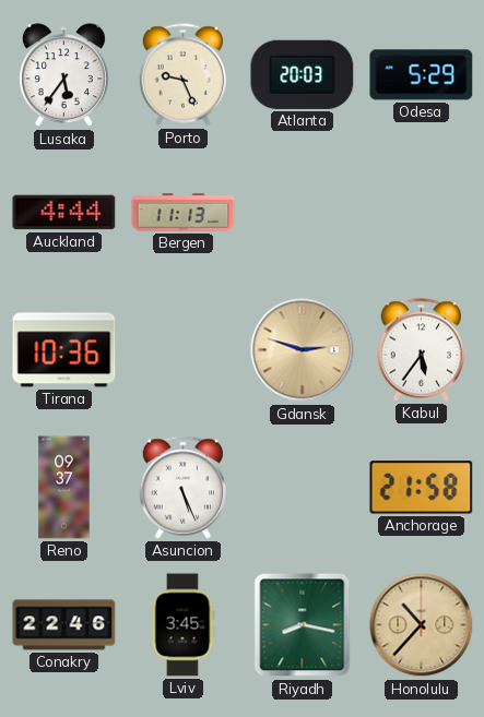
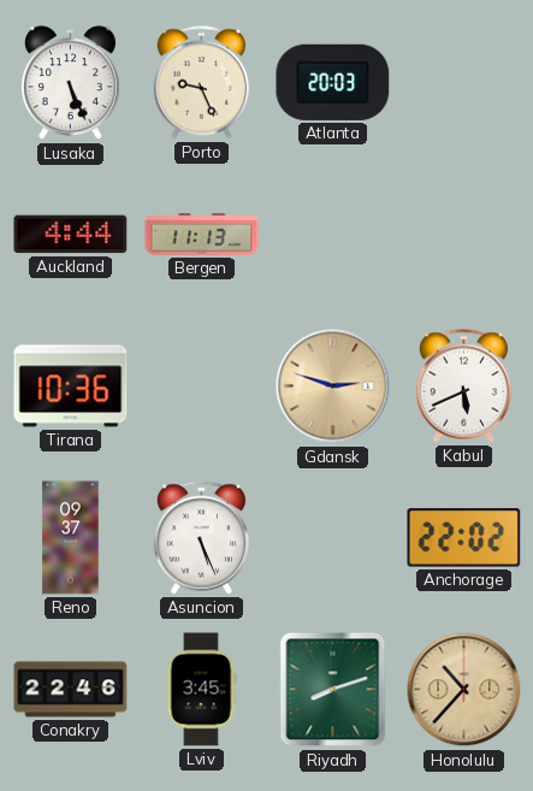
Lusaka: 5:36 -> 5:26
Odesa: 5:29 -> none
Kabul: 5:36 -> 5:41
Anchorage: 21:58 -> 22:02
Riyadh: 8:17 -> 8:12
